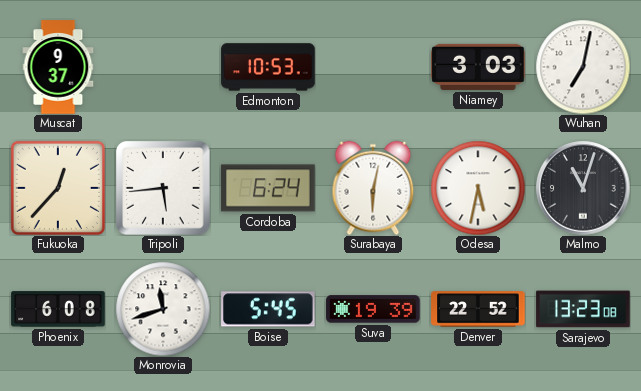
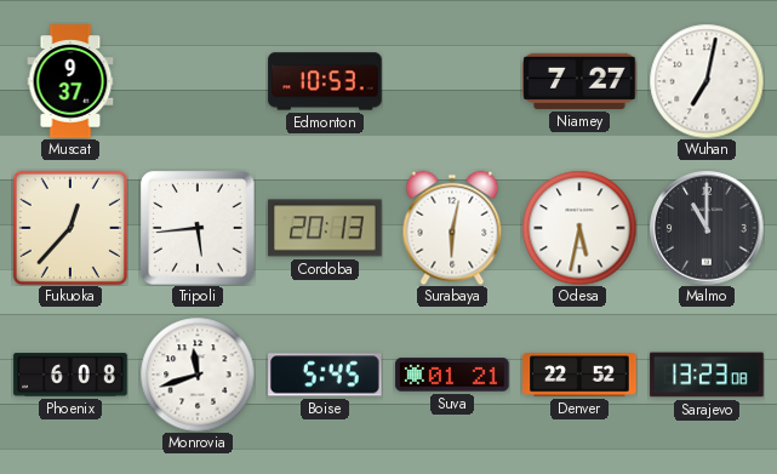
Niamey: 3:03 -> 7:27
Cordoba: 6:24 -> 20:13
Malmo: 11:03 -> 11:00
Suva: 19:39 -> 01:21
